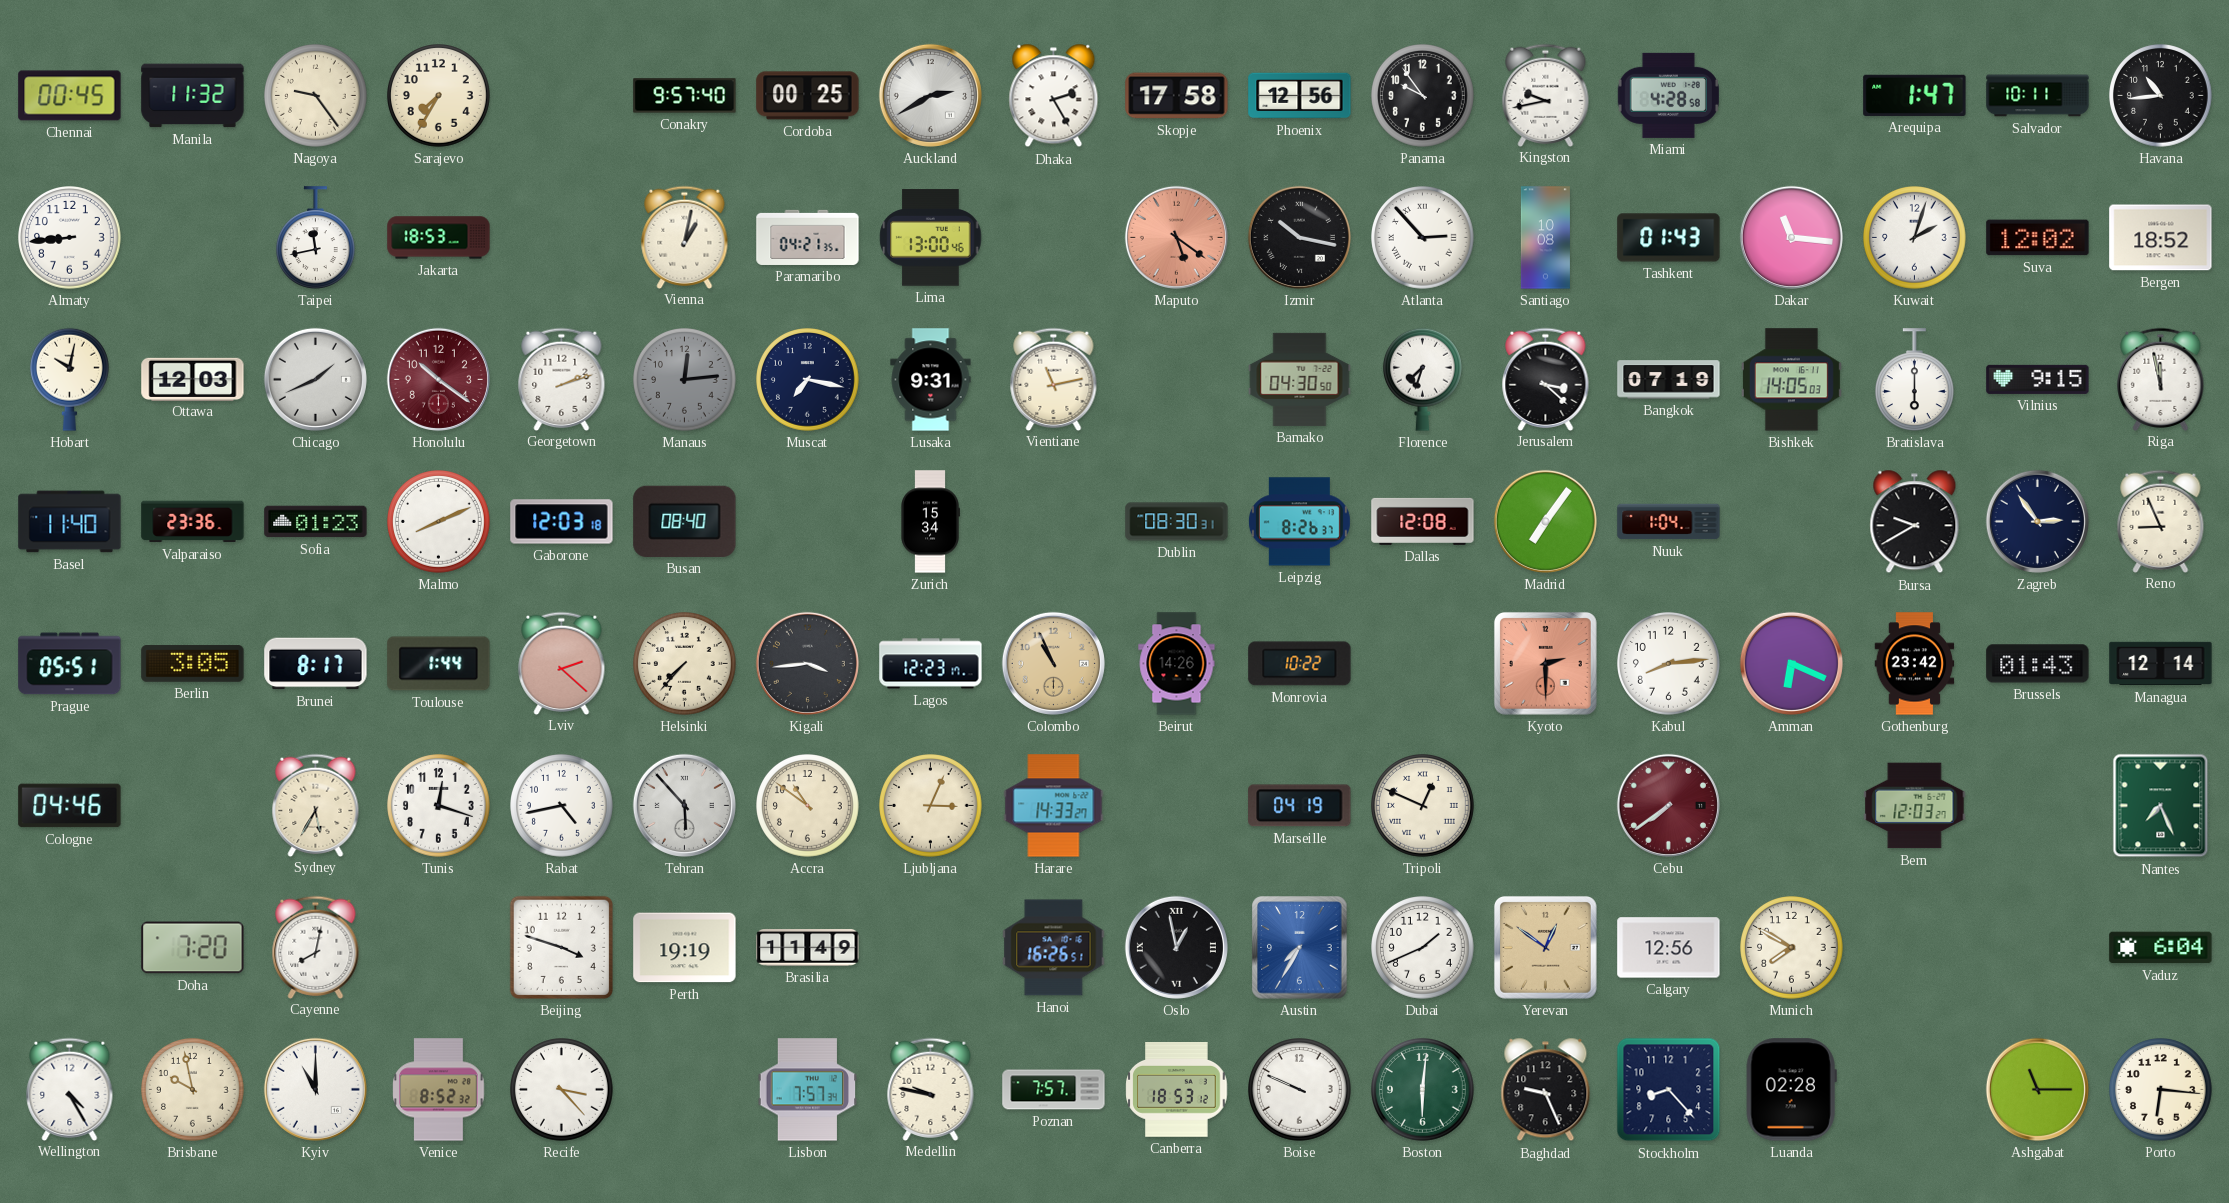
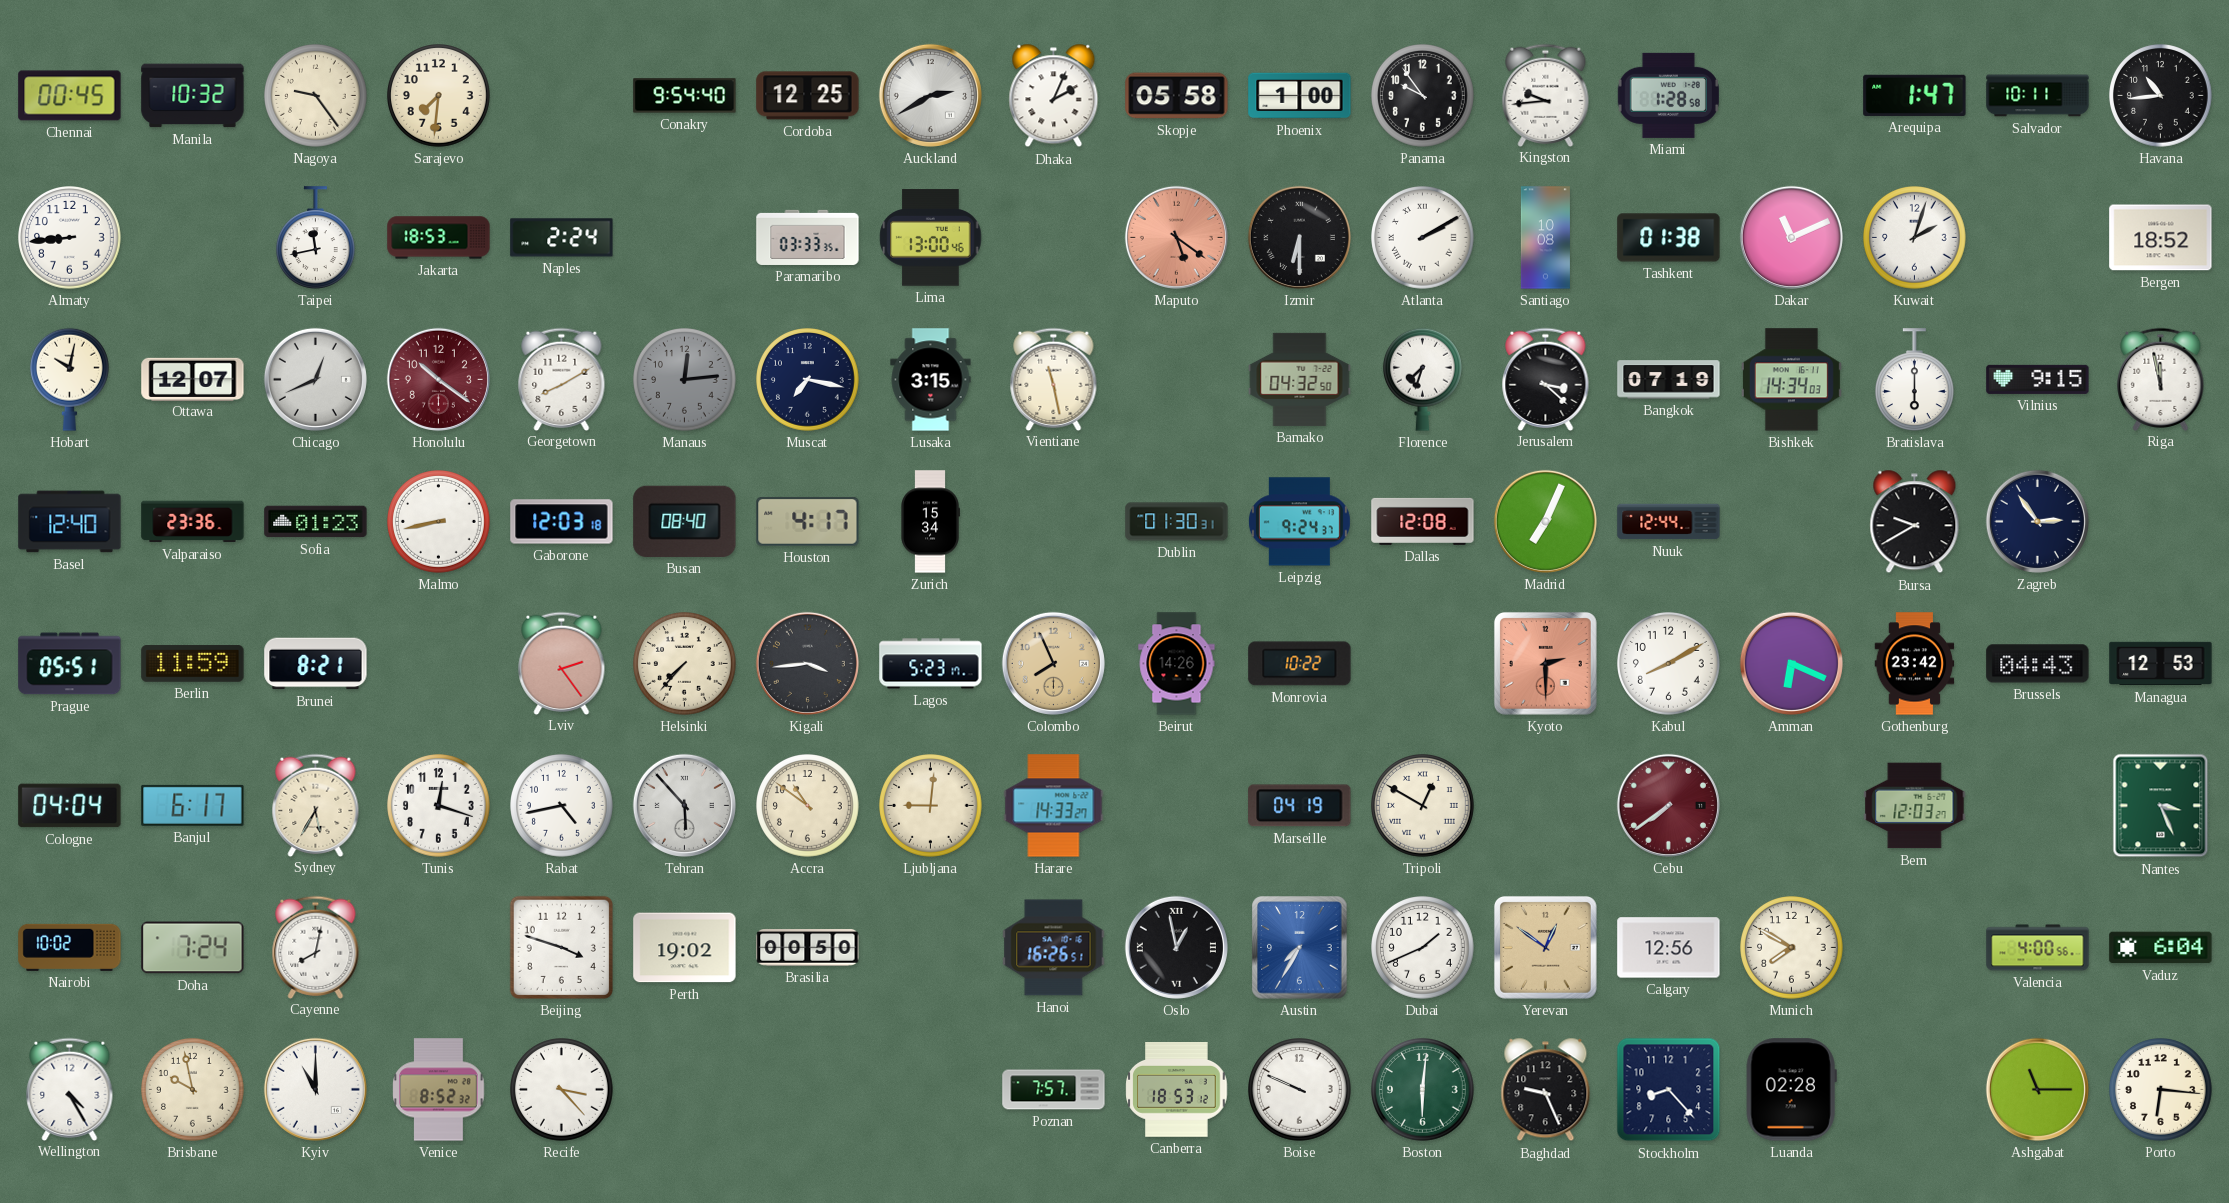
Manila: 11:32 -> 10:32
Sarajevo: 7:35 -> 7:31
Conakry: 9:57 -> 9:54
Cordoba: 00:25 -> 12:25
Dhaka: 2:25 -> 2:04
Skopje: 17:58 -> 05:58
Phoenix: 12:56 -> 1:00
Kingston: 9:43 -> 9:44
Miami: 4:28 -> 1:28
Naples: none -> 2:24
Vienna: 1:02 -> none
Paramaribo: 04:21 -> 03:33
Izmir: 10:17 -> 6:30
Atlanta: 2:53 -> 2:10
Tashkent: 01:43 -> 01:38
Dakar: 11:16 -> 11:11
Suva: 12:02 -> none
Ottawa: 12:03 -> 12:07
Chicago: 1:41 -> 12:41
Georgetown: 2:12 -> 8:10
Lusaka: 9:31 -> 3:15
Vientiane: 11:13 -> 11:28
Bamako: 04:30 -> 04:32
Bishkek: 14:05 -> 14:34
Basel: 11:40 -> 12:40
Malmo: 8:11 -> 8:43
Houston: none -> 4:17
Dublin: 08:30 -> 01:30
Leipzig: 8:26 -> 9:24
Madrid: 7:06 -> 7:04
Nuuk: 1:04 -> 12:44
Reno: 8:56 -> none
Berlin: 3:05 -> 11:59
Brunei: 8:17 -> 8:21
Toulouse: 1:44 -> none
Lviv: 2:22 -> 2:24
Lagos: 12:23 -> 5:23
Colombo: 10:56 -> 7:56
Kabul: 8:14 -> 8:10
Brussels: 01:43 -> 04:43
Managua: 12:14 -> 12:53
Cologne: 04:46 -> 04:04
Banjul: none -> 6:17
Ljubljana: 3:04 -> 9:01
Tripoli: 12:49 -> 12:50
Nantes: 7:26 -> 3:26
Nairobi: none -> 10:02
Doha: 7:20 -> 7:24
Perth: 19:19 -> 19:02
Brasilia: 11:49 -> 00:50
Valencia: none -> 4:00
Lisbon: 7:57 -> none
Medellin: 9:47 -> none
